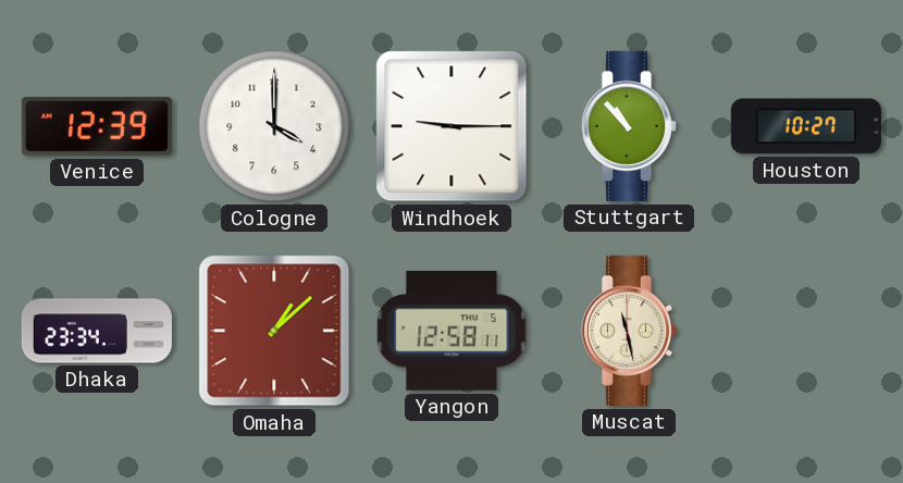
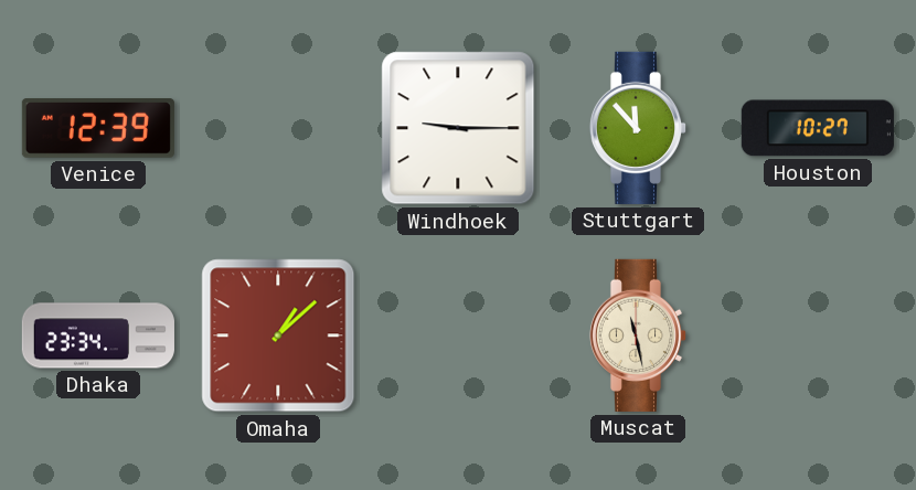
Cologne: 4:00 -> none
Stuttgart: 10:53 -> 11:53
Yangon: 12:58 -> none
